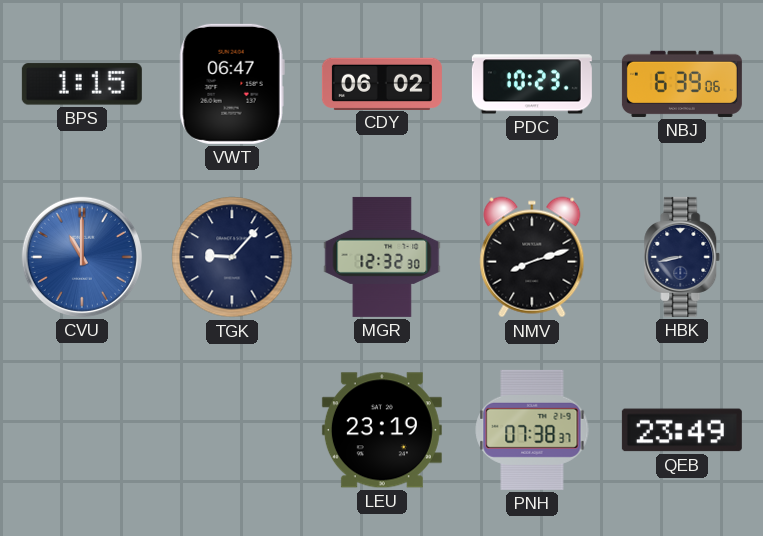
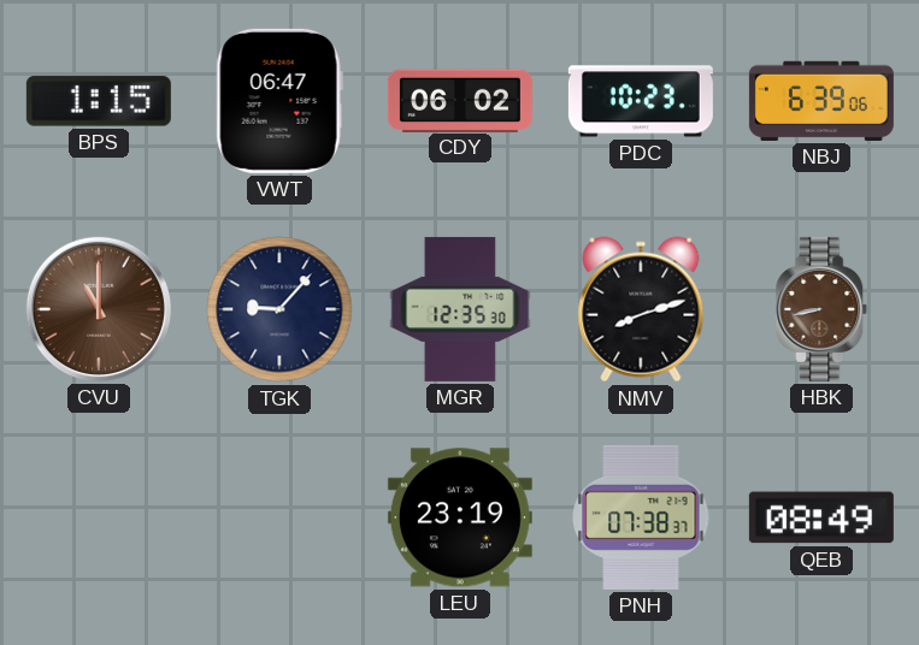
CVU dial: blue -> brown
MGR: 12:32 -> 12:35
HBK dial: navy -> brown
QEB: 23:49 -> 08:49
